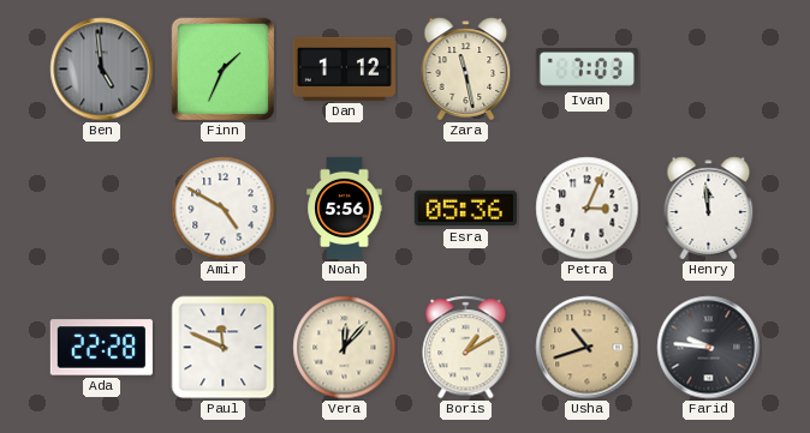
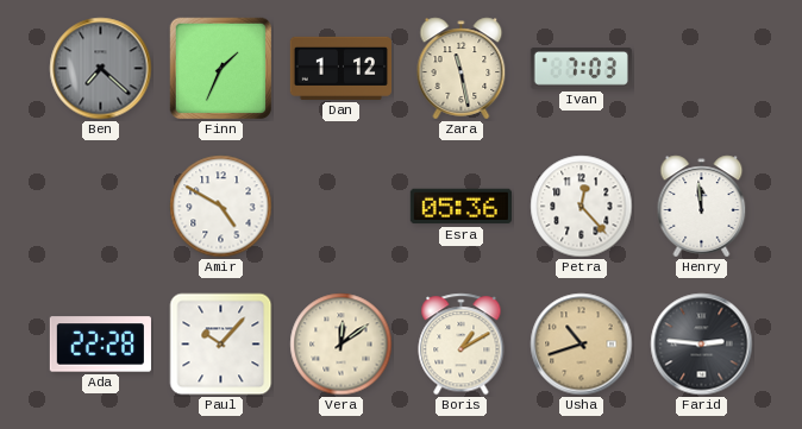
Ben: 4:59 -> 7:22
Noah: 5:56 -> none
Petra: 3:04 -> 12:23
Paul: 11:49 -> 10:07
Vera: 12:07 -> 12:09
Farid: 9:46 -> 2:46
